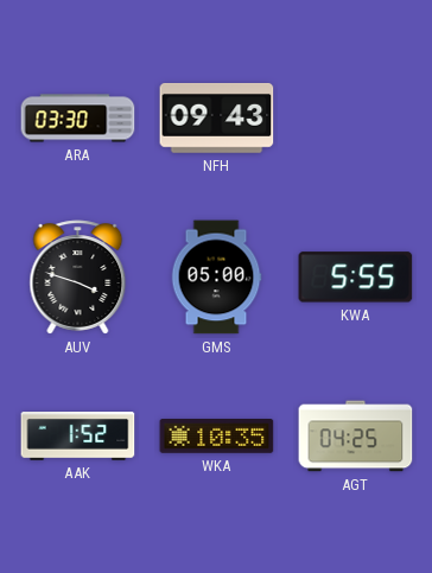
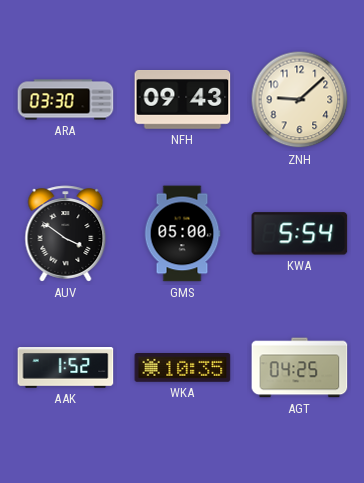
ZNH: none -> 9:08
AUV: 3:48 -> 3:51
KWA: 5:55 -> 5:54
